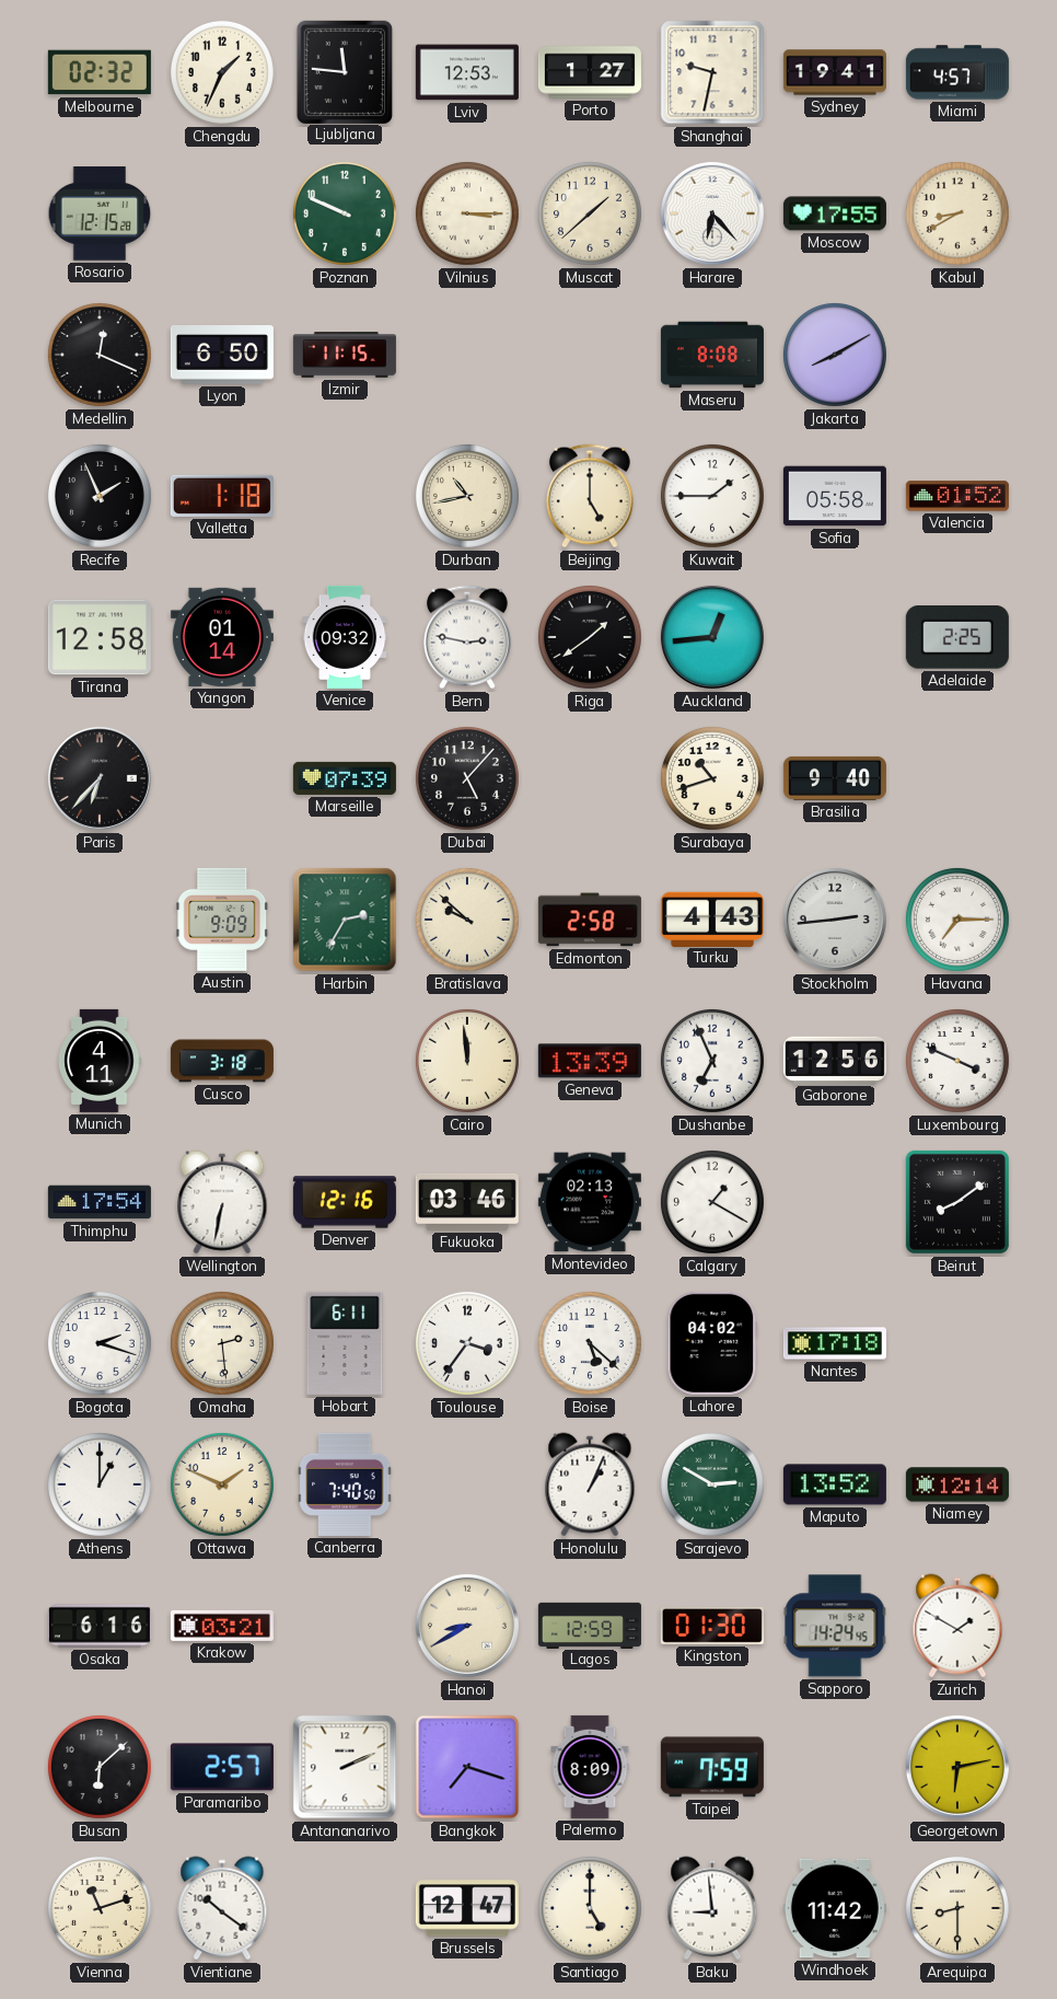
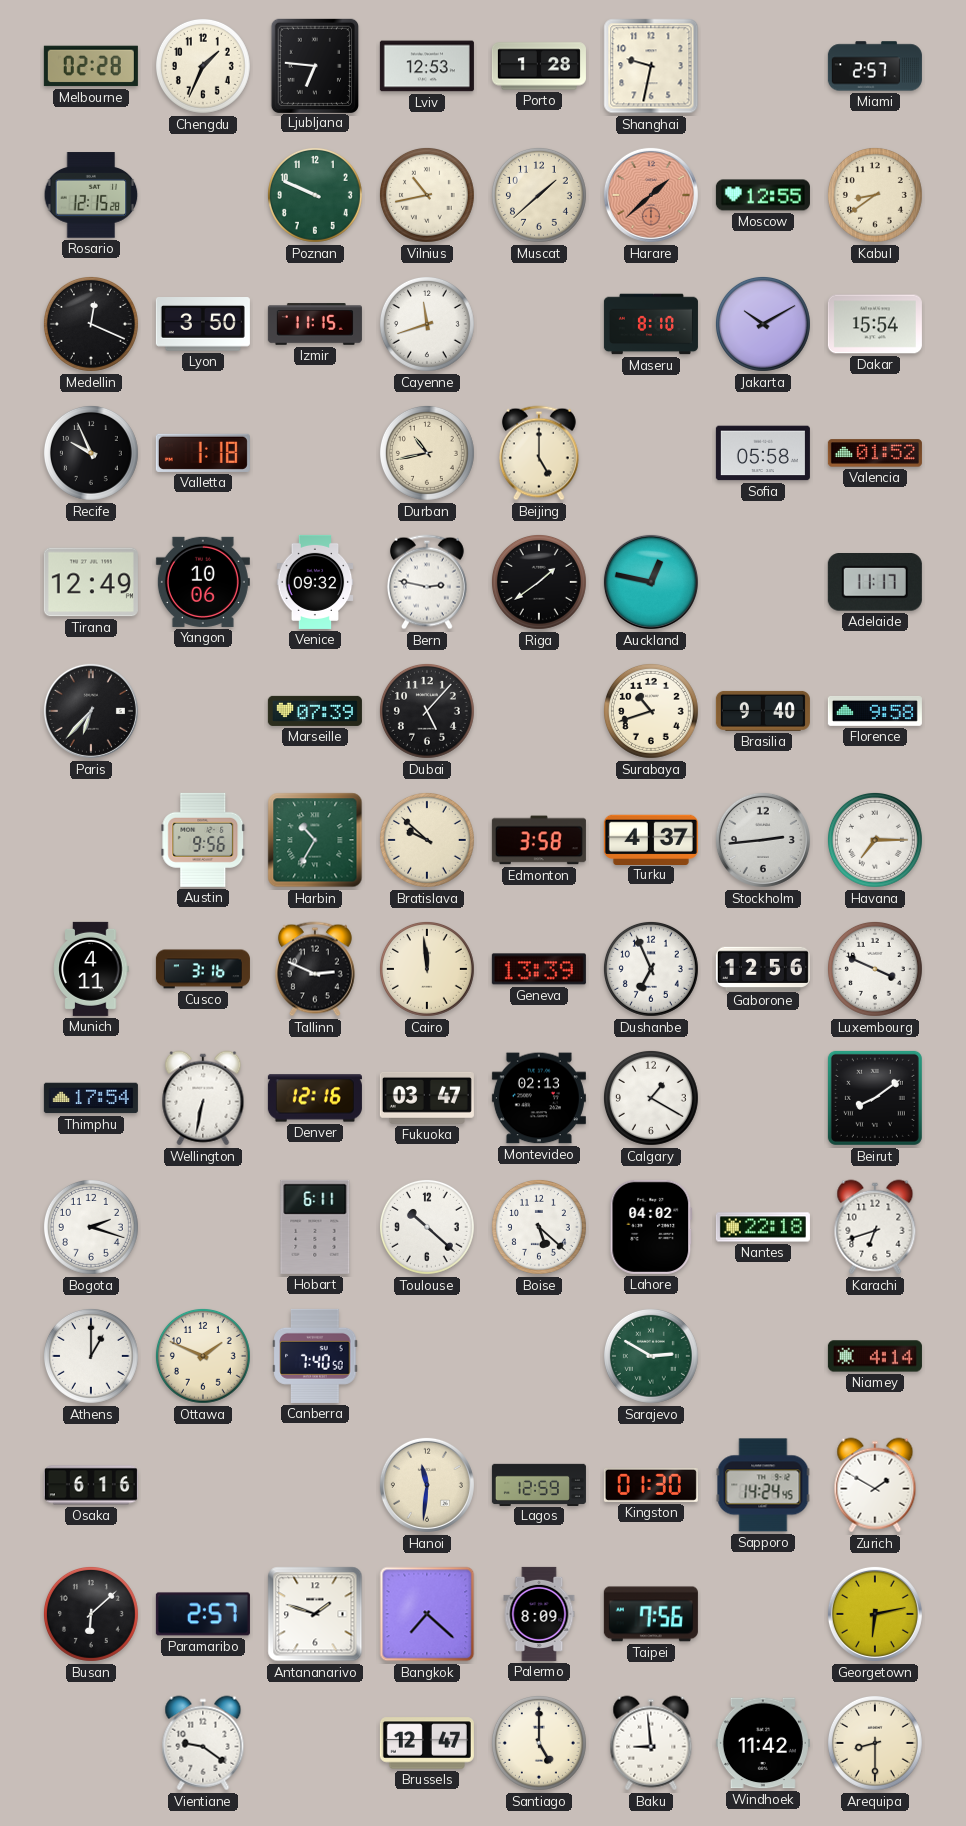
Melbourne: 02:32 -> 02:28
Ljubljana: 11:46 -> 6:46
Porto: 1:27 -> 1:28
Sydney: 19:41 -> none
Miami: 4:57 -> 2:57
Vilnius: 3:15 -> 10:43
Harare: 6:23 -> 1:38
Harare dial: white -> salmon
Moscow: 17:55 -> 12:55
Kabul: 8:40 -> 8:39
Lyon: 6:50 -> 3:50
Cayenne: none -> 11:42
Maseru: 8:08 -> 8:10
Jakarta: 8:10 -> 10:10
Dakar: none -> 15:54
Recife: 1:56 -> 9:56
Kuwait: 1:45 -> none
Tirana: 12:58 -> 12:49
Yangon: 01:14 -> 10:06
Auckland: 12:44 -> 12:47
Adelaide: 2:25 -> 11:17
Florence: none -> 9:58
Austin: 9:09 -> 9:56
Harbin: 2:35 -> 10:35
Edmonton: 2:58 -> 3:58
Turku: 4:43 -> 4:37
Cusco: 3:18 -> 3:16
Tallinn: none -> 2:49
Fukuoka: 03:46 -> 03:47
Omaha: 2:29 -> none
Toulouse: 3:36 -> 10:22
Nantes: 17:18 -> 22:18
Karachi: none -> 6:42
Honolulu: 1:04 -> none
Maputo: 13:52 -> none
Niamey: 12:14 -> 4:14
Krakow: 03:21 -> none
Hanoi: 8:40 -> 11:31
Antananarivo: 2:11 -> 1:48
Bangkok: 7:18 -> 7:22
Taipei: 7:59 -> 7:56
Vienna: 11:12 -> none
Vientiane: 10:21 -> 9:21
